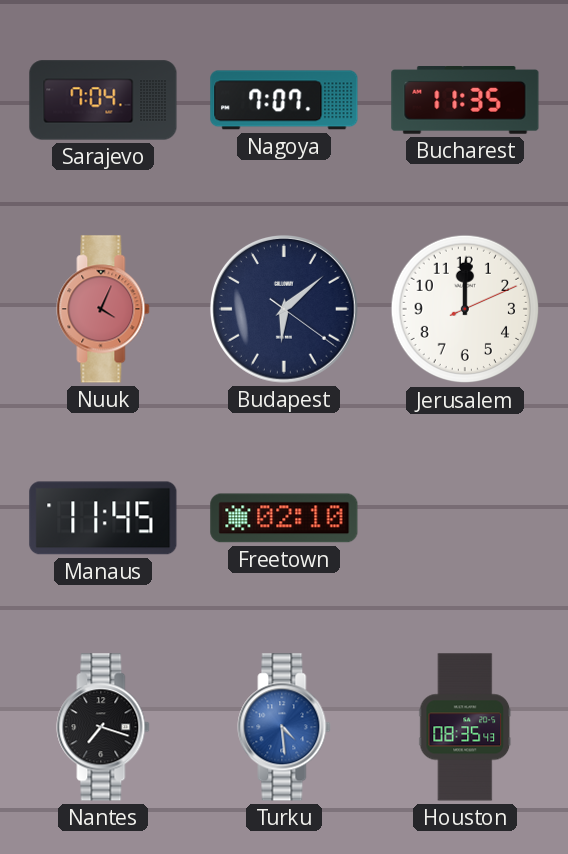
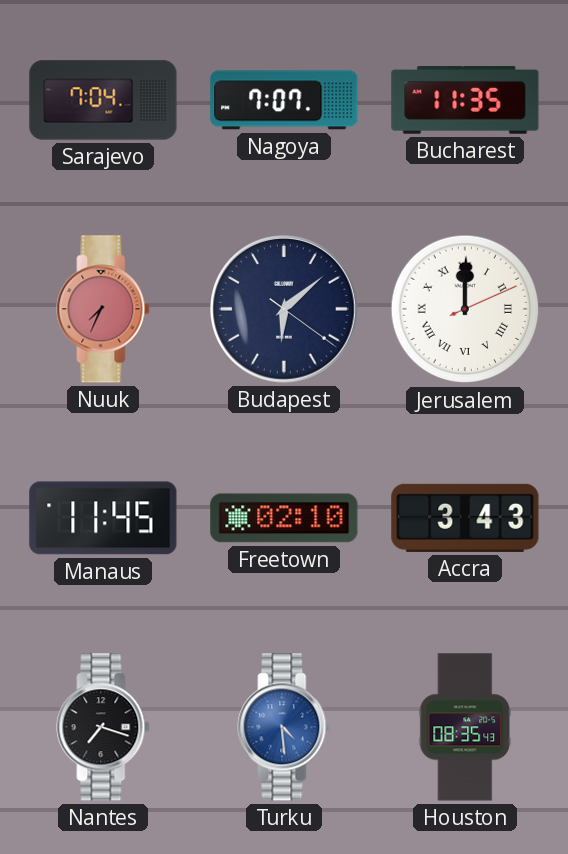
Nuuk: 4:04 -> 7:34
Jerusalem numerals: Arabic -> Roman
Accra: none -> 3:43
